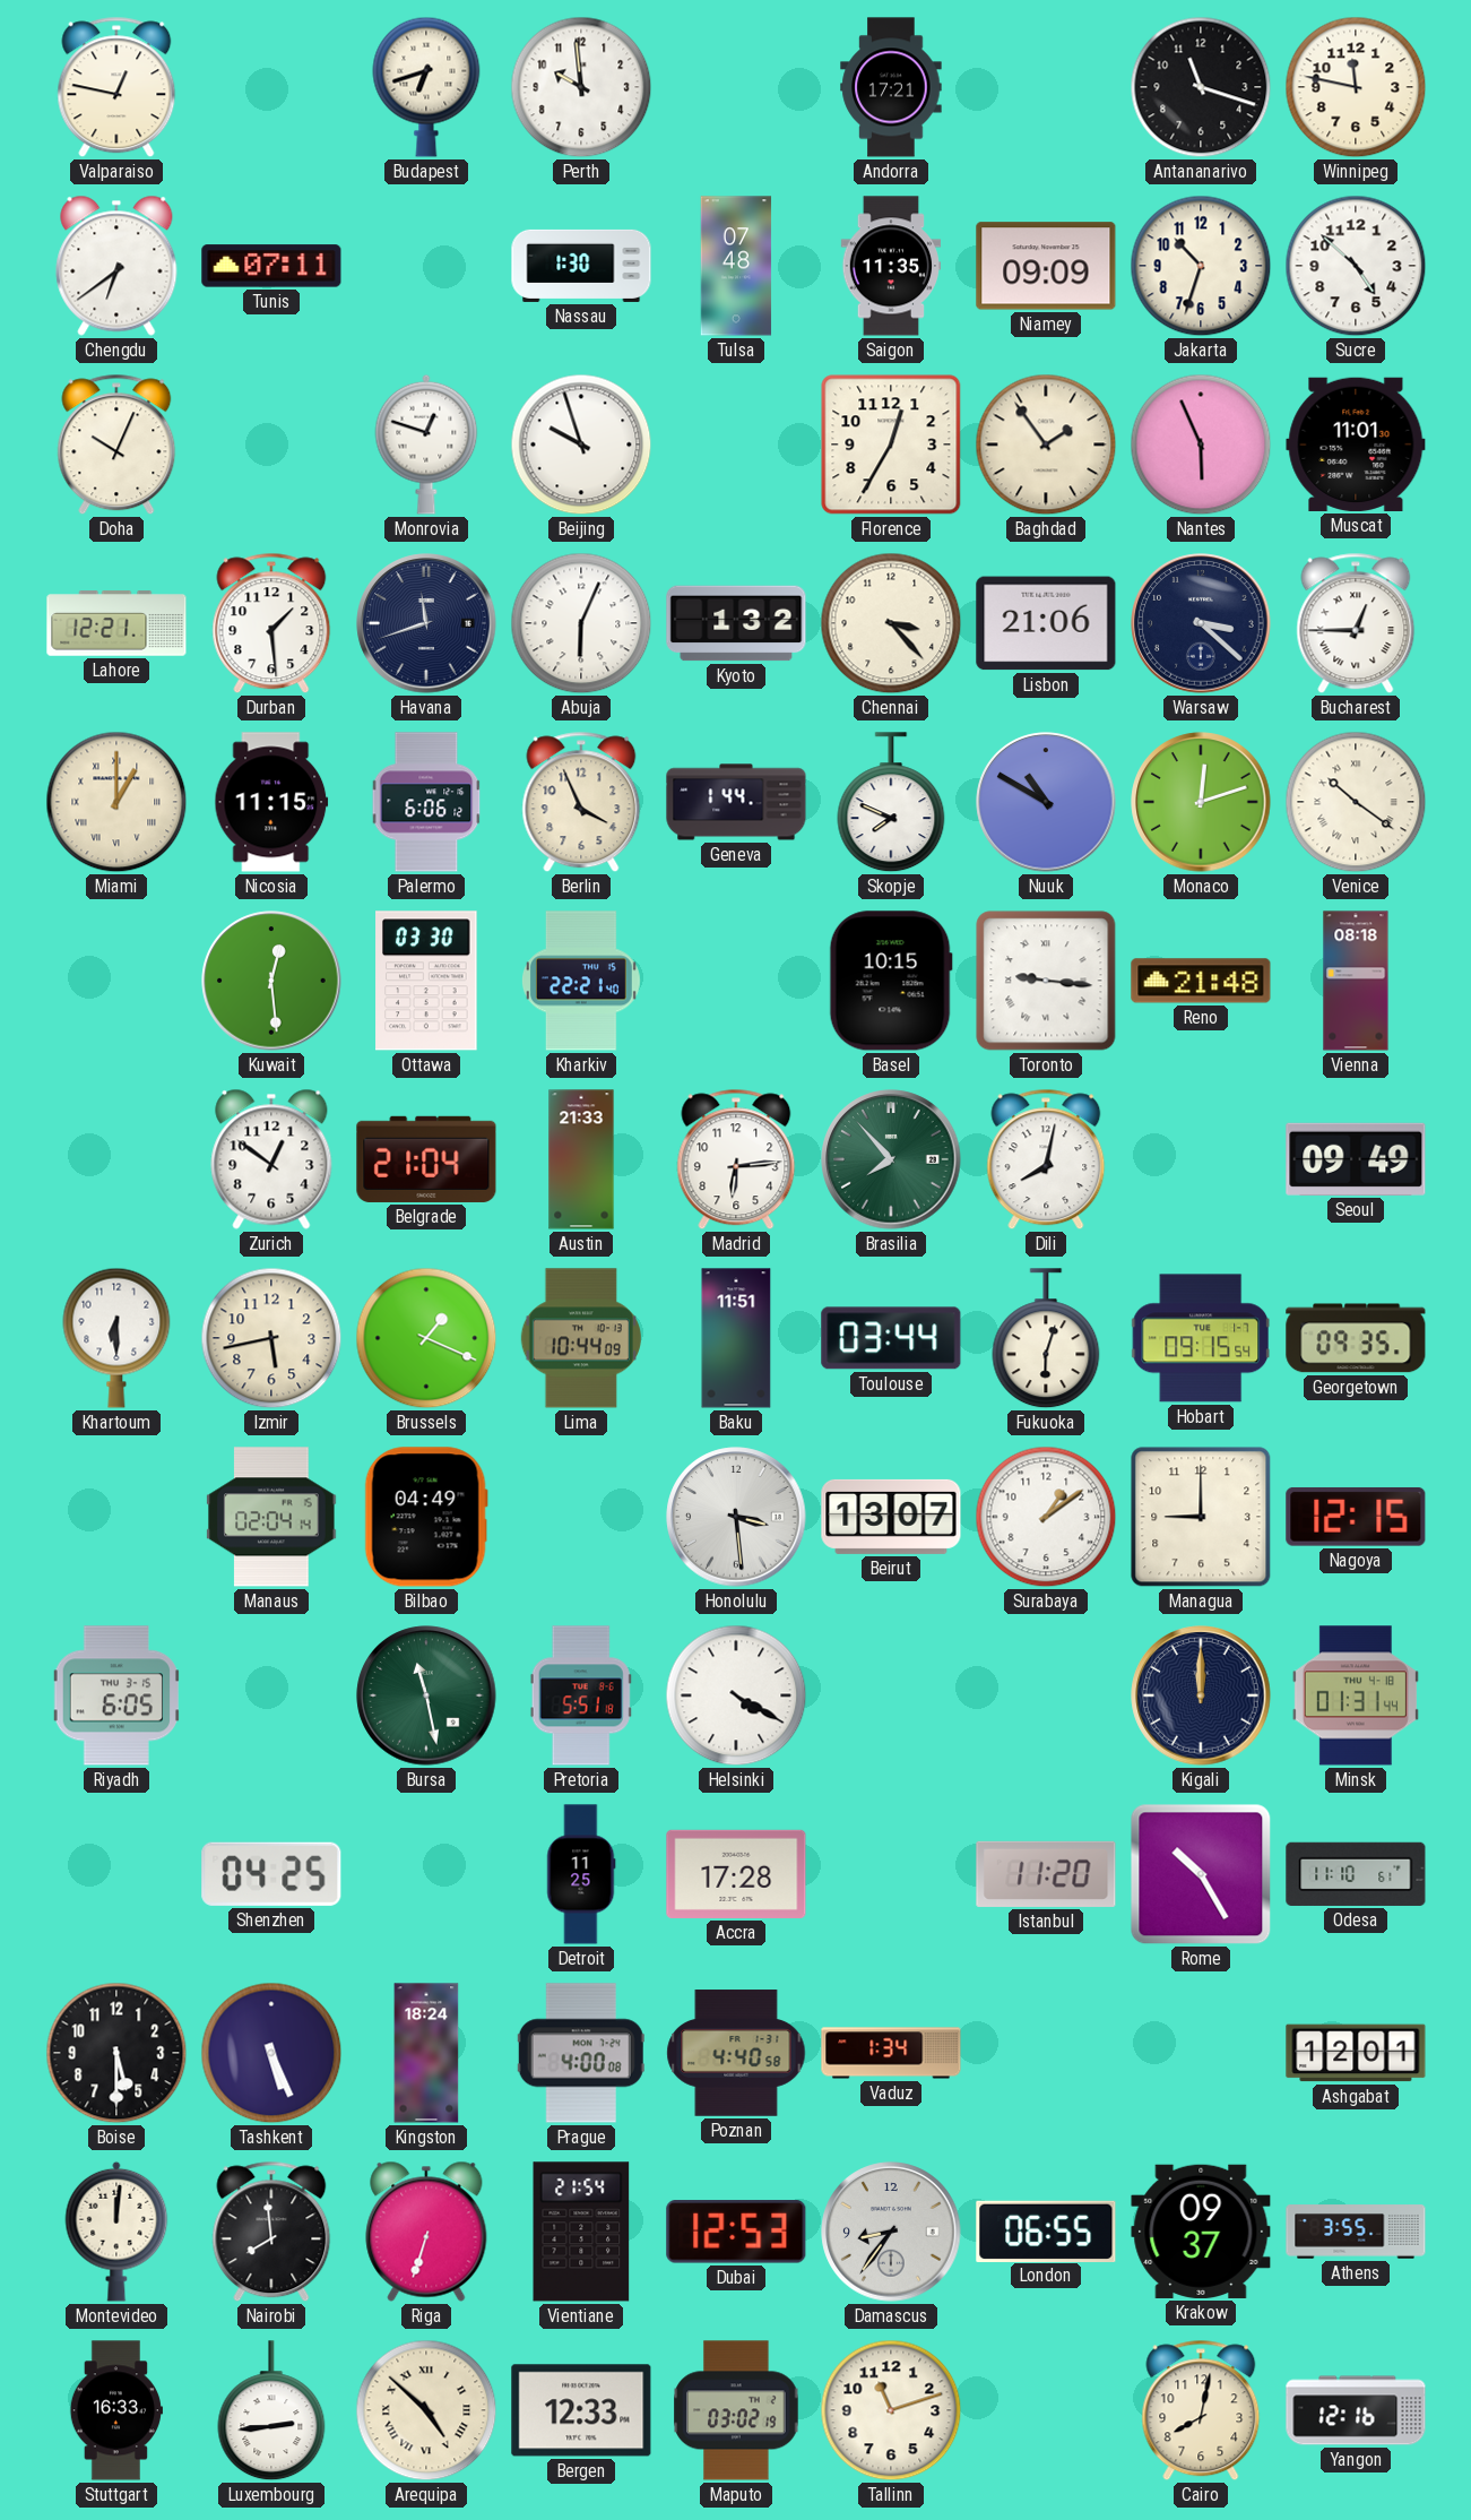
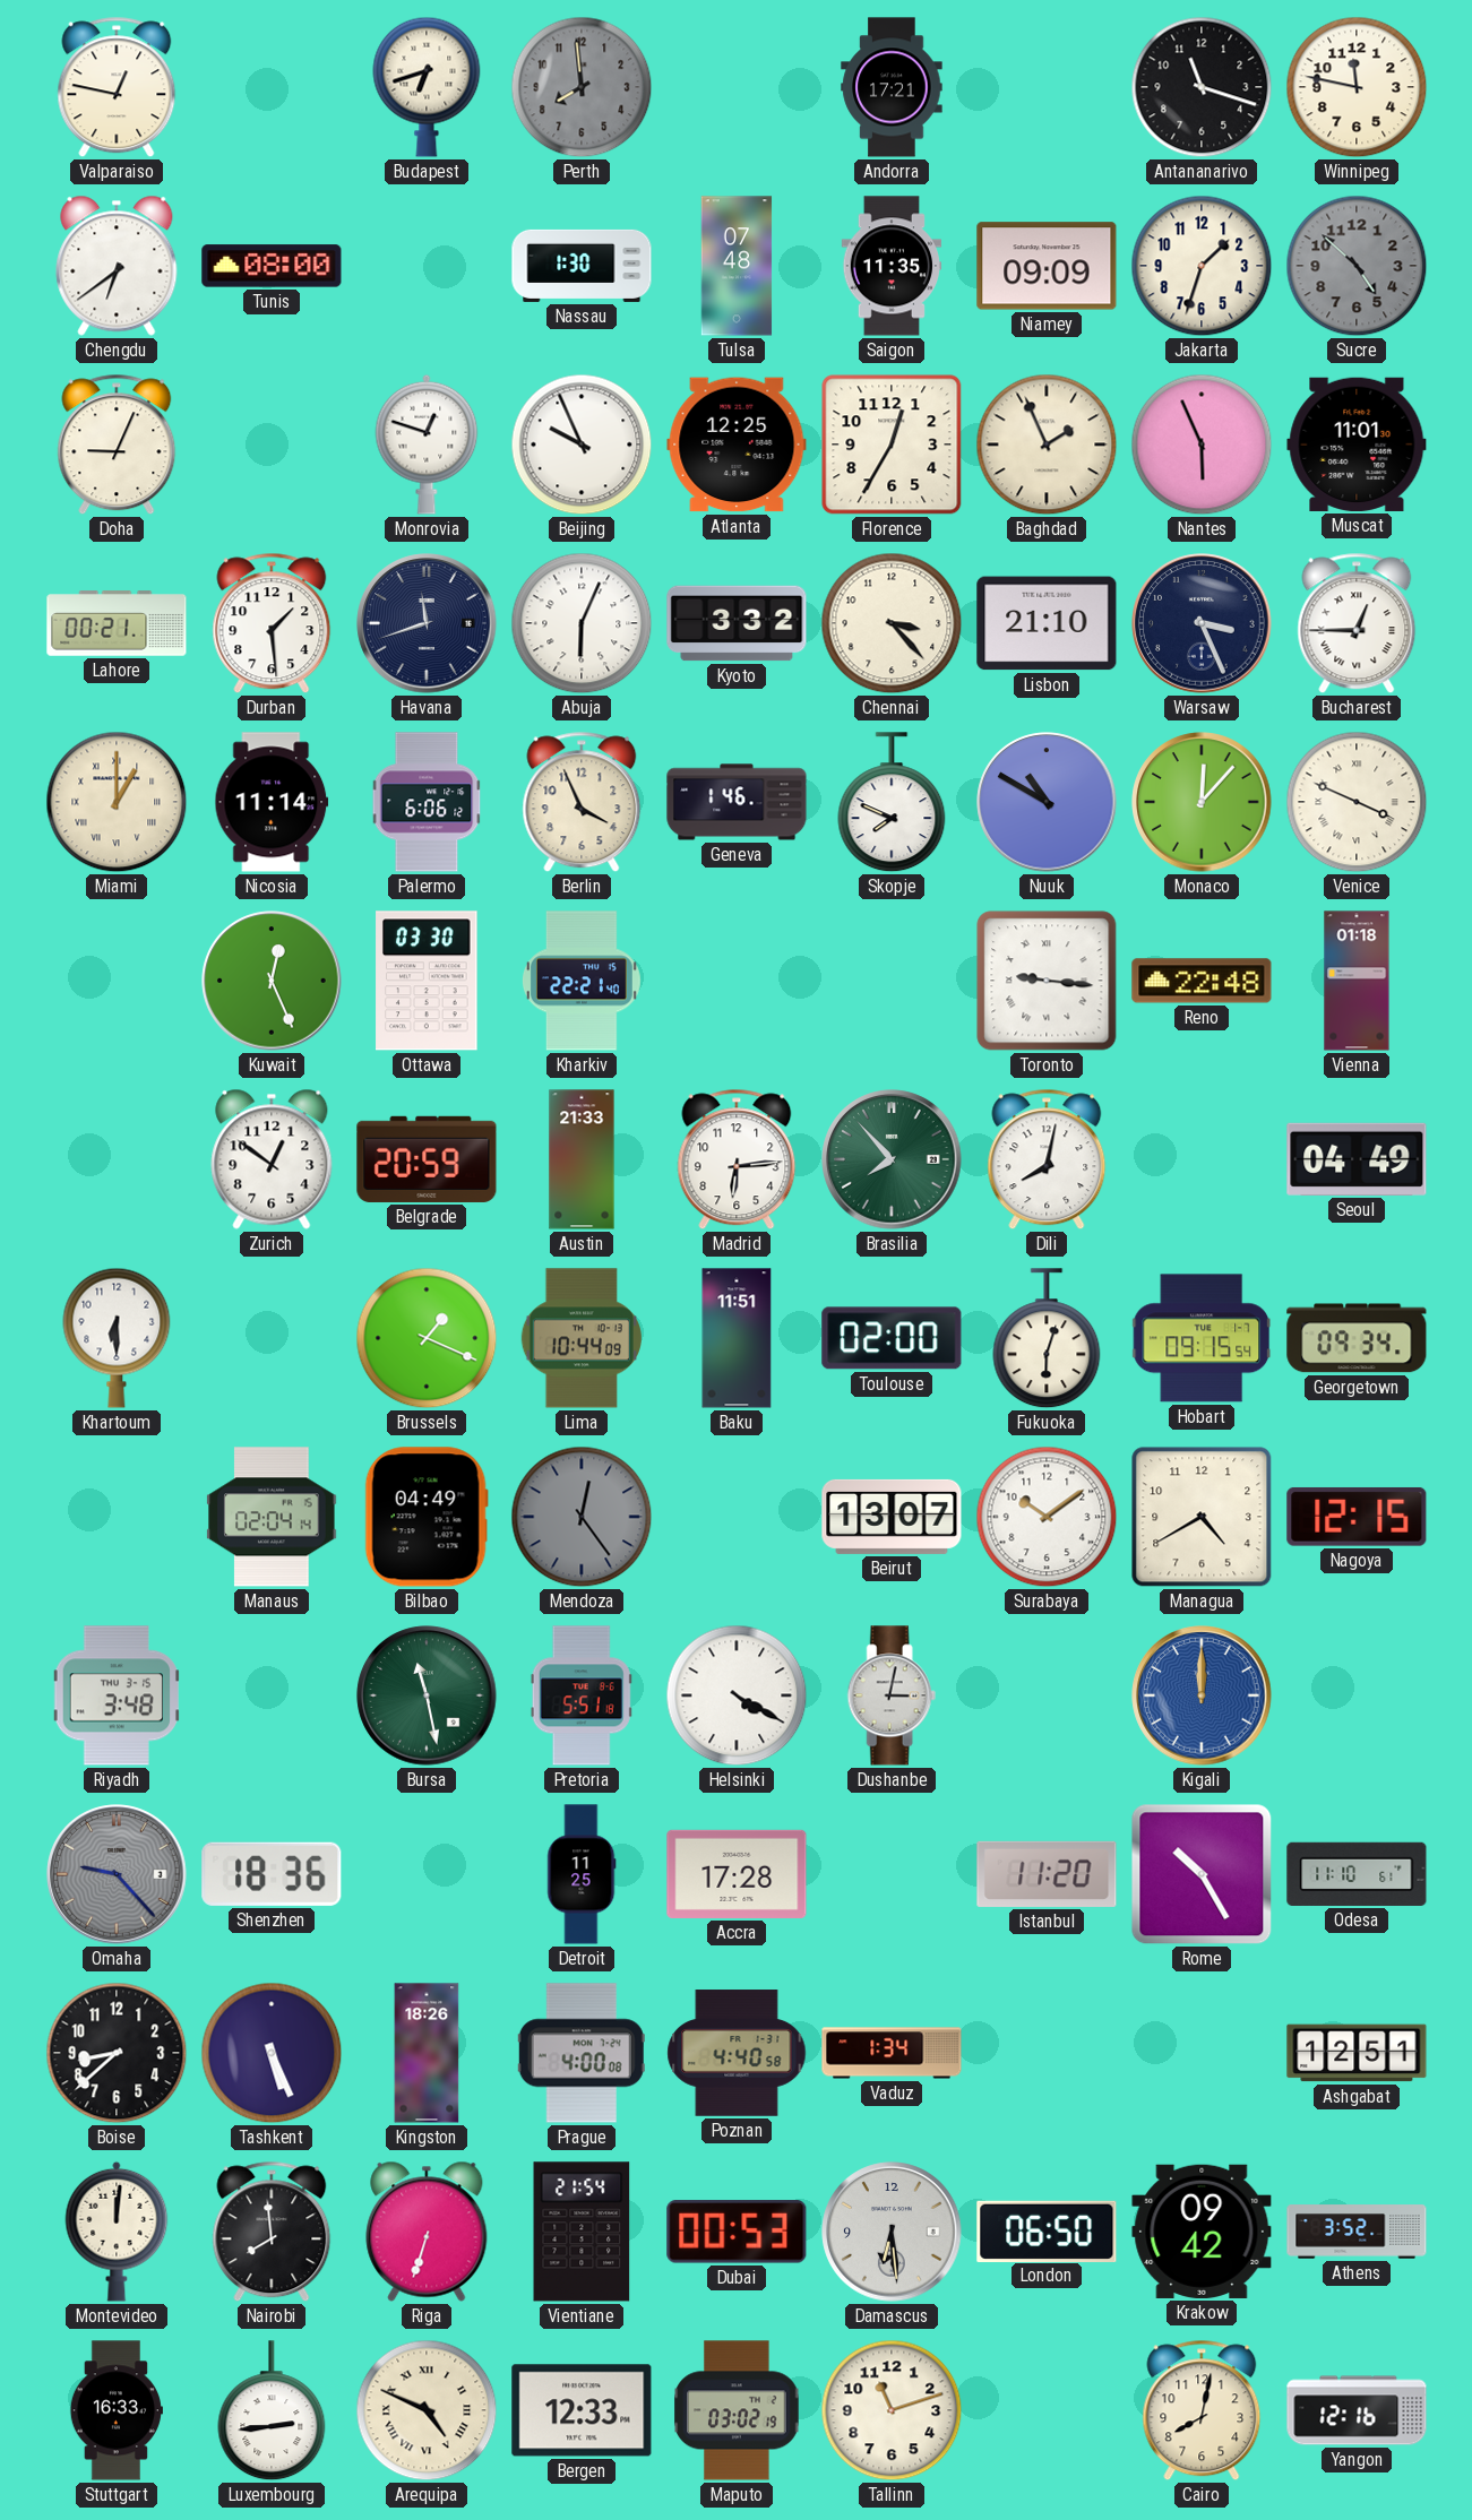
Perth: 9:59 -> 7:59
Perth dial: white -> grey
Tunis: 07:11 -> 08:00
Jakarta: 10:33 -> 1:33
Sucre dial: white -> grey
Doha: 10:04 -> 9:04
Beijing: 9:57 -> 9:56
Atlanta: none -> 12:25
Baghdad: 1:54 -> 1:56
Lahore: 12:21 -> 00:21
Kyoto: 1:32 -> 3:32
Lisbon: 21:06 -> 21:10
Warsaw: 3:22 -> 3:26
Nicosia: 11:15 -> 11:14
Geneva: 1:44 -> 1:46
Monaco: 12:12 -> 12:07
Venice: 10:21 -> 3:49
Kuwait: 12:29 -> 12:26
Basel: 10:15 -> none
Reno: 21:48 -> 22:48
Vienna: 08:18 -> 01:18
Belgrade: 21:04 -> 20:59
Seoul: 09:49 -> 04:49
Izmir: 5:43 -> none
Toulouse: 03:44 -> 02:00
Georgetown: 09:35 -> 09:34
Mendoza: none -> 12:24
Honolulu: 3:29 -> none
Surabaya: 1:09 -> 10:09
Managua: 9:00 -> 4:40
Riyadh: 6:05 -> 3:48
Dushanbe: none -> 3:02
Kigali dial: navy -> blue
Minsk: 01:31 -> none
Omaha: none -> 9:23
Shenzhen: 04:25 -> 18:36
Boise: 5:30 -> 8:38
Kingston: 18:24 -> 18:26
Ashgabat: 12:01 -> 12:51
Dubai: 12:53 -> 00:53
Damascus: 8:36 -> 6:29
London: 06:55 -> 06:50
Krakow: 09:37 -> 09:42
Athens: 3:55 -> 3:52
Arequipa: 4:52 -> 4:49
